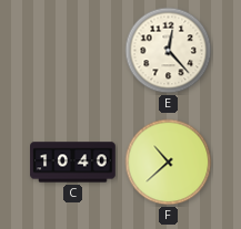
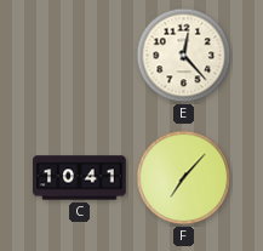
C: 10:40 -> 10:41
F: 10:38 -> 7:07
